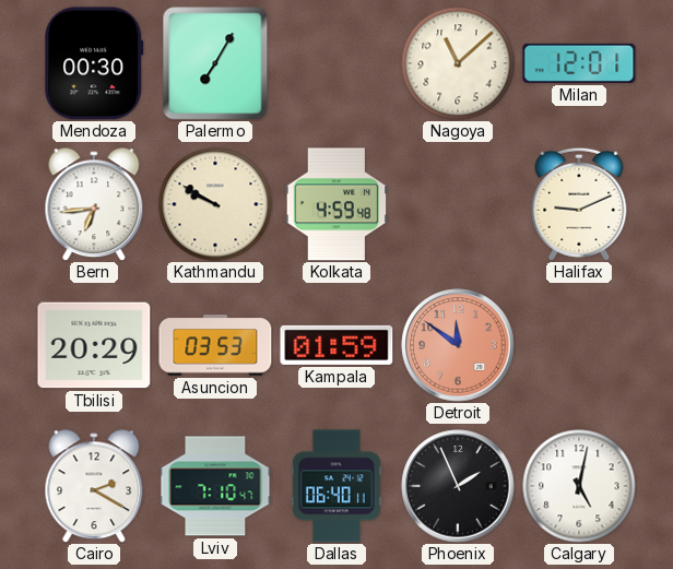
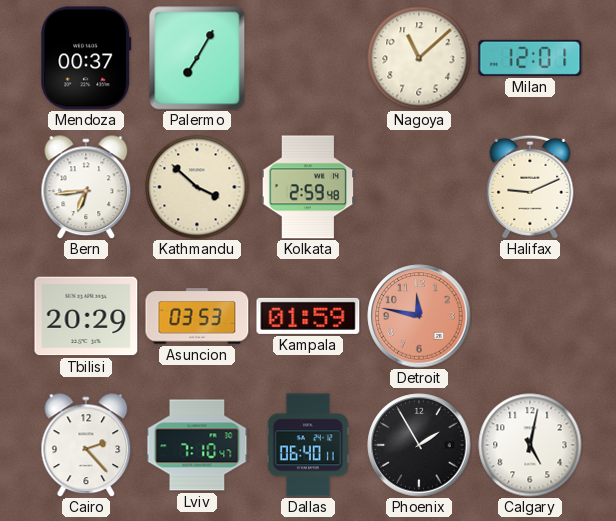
Mendoza: 00:30 -> 00:37
Kathmandu: 9:50 -> 3:52
Kolkata: 4:59 -> 2:59
Detroit: 11:51 -> 11:47
Cairo: 2:20 -> 2:23
Phoenix: 1:56 -> 1:55
